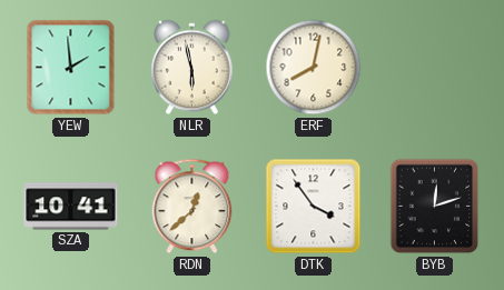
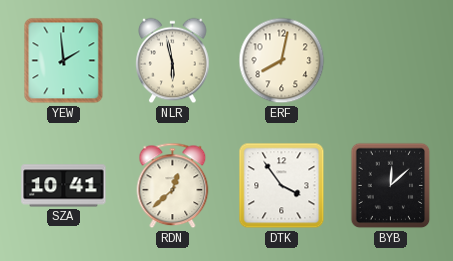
BYB: 12:12 -> 12:08
